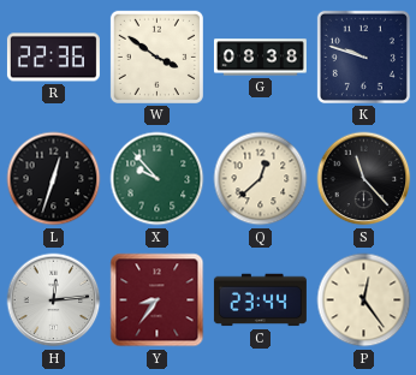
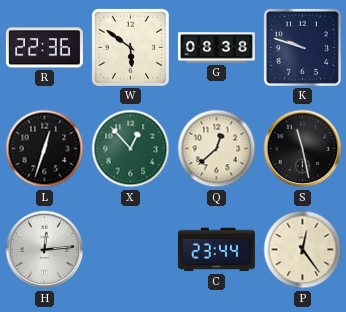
W: 3:51 -> 5:51
X: 9:53 -> 12:53
S: 11:23 -> 11:28
Y: 8:36 -> none
